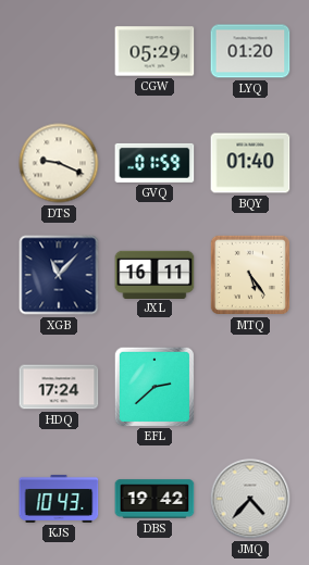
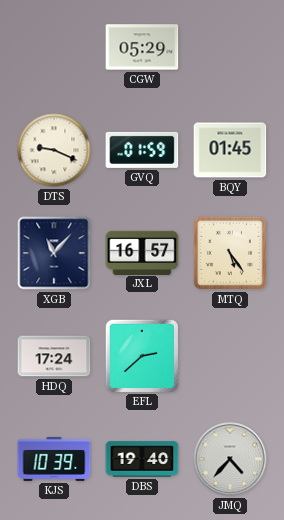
LYQ: 01:20 -> none
BQY: 01:40 -> 01:45
JXL: 16:11 -> 16:57
KJS: 10:43 -> 10:39
DBS: 19:42 -> 19:40
